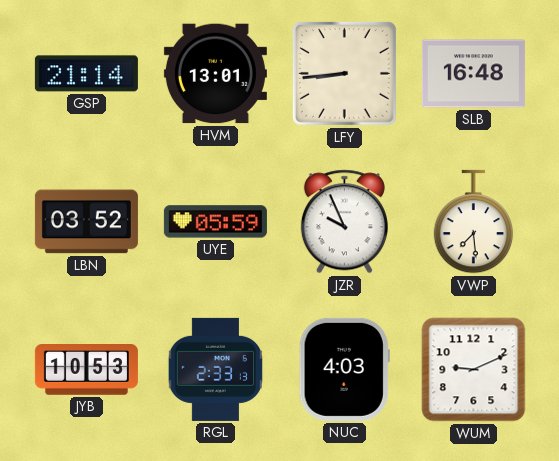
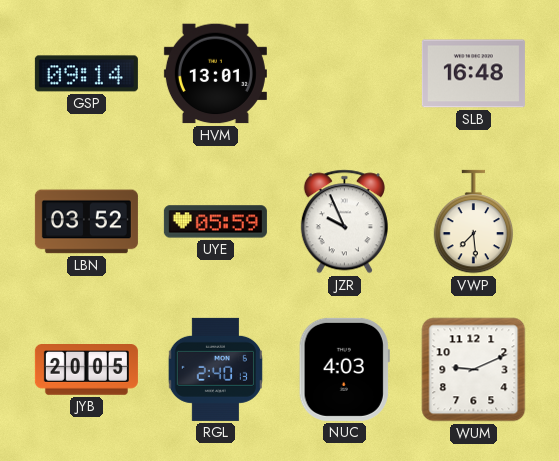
GSP: 21:14 -> 09:14
LFY: 8:44 -> none
JYB: 10:53 -> 20:05
RGL: 2:33 -> 2:40
